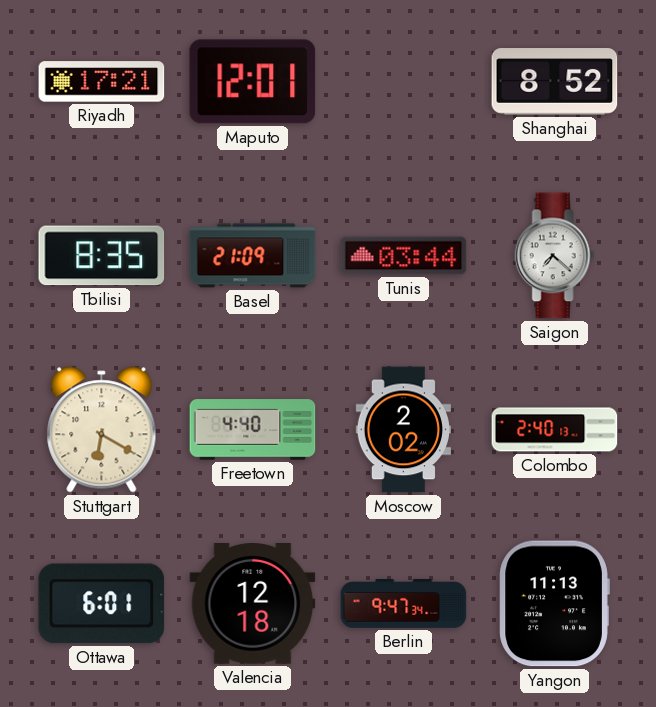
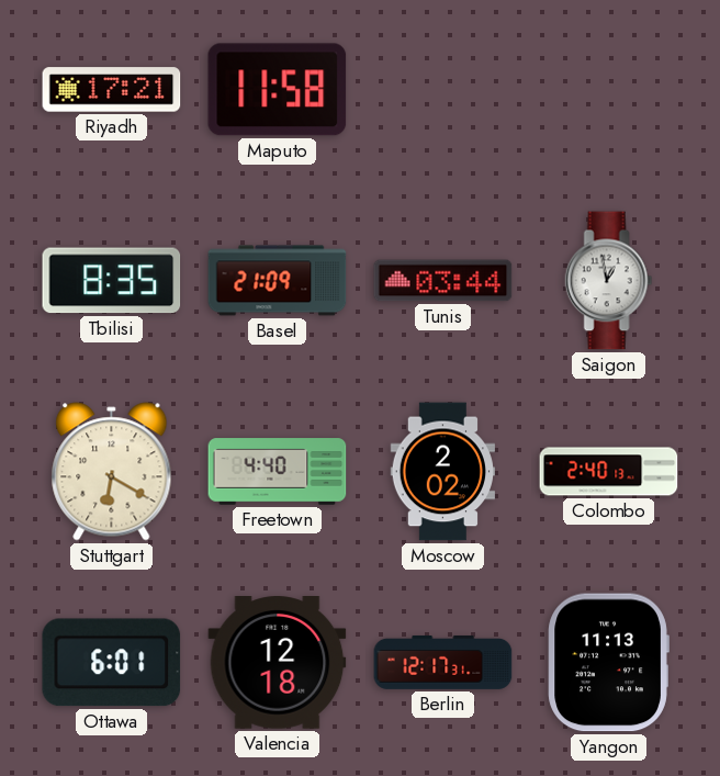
Maputo: 12:01 -> 11:58
Shanghai: 8:52 -> none
Saigon: 7:22 -> 12:58
Berlin: 9:47 -> 12:17
